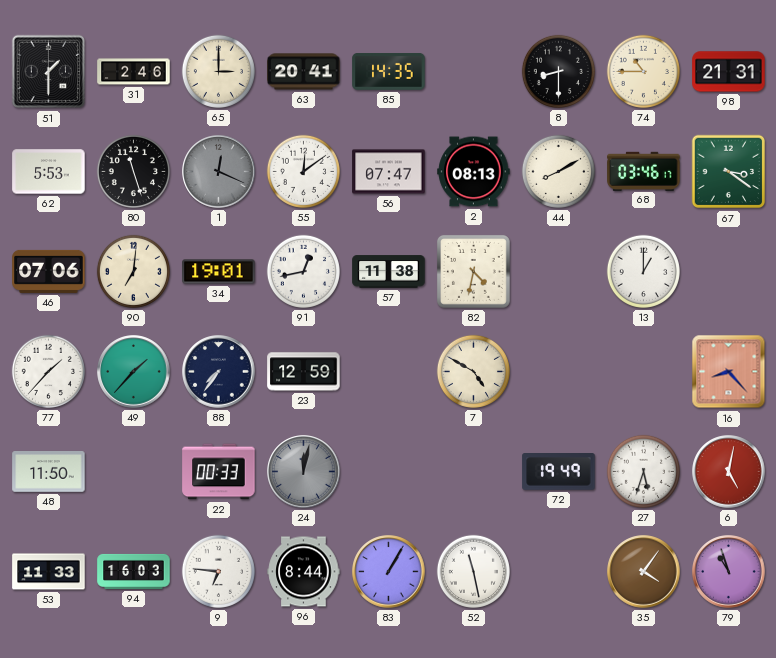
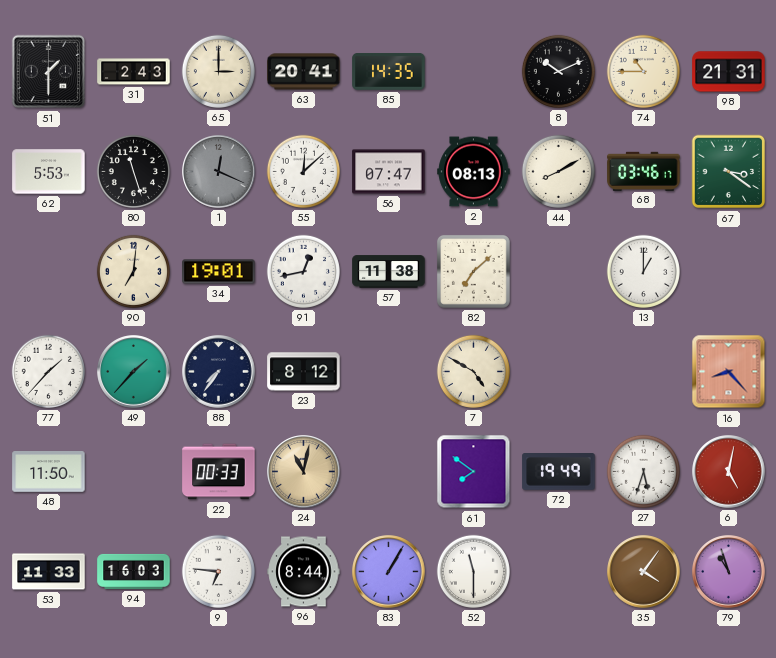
31: 2:46 -> 2:43
8: 8:30 -> 10:11
55: 12:09 -> 12:08
46: 07:06 -> none
82: 4:32 -> 7:08
23: 12:59 -> 8:12
24: 12:02 -> 11:02
24 dial: grey -> champagne
61: none -> 7:51
52: 11:28 -> 11:30
